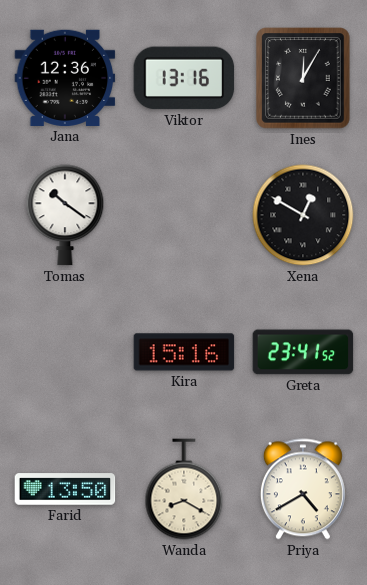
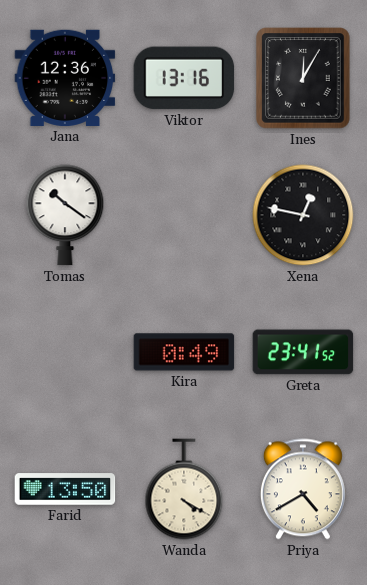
Xena: 12:50 -> 12:47
Kira: 15:16 -> 0:49
Wanda: 8:20 -> 4:20
